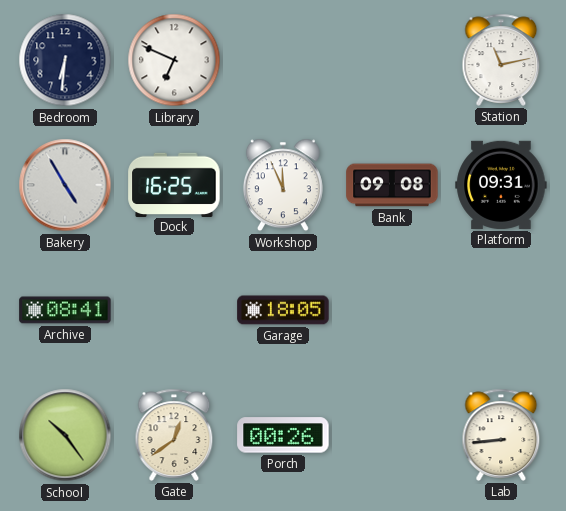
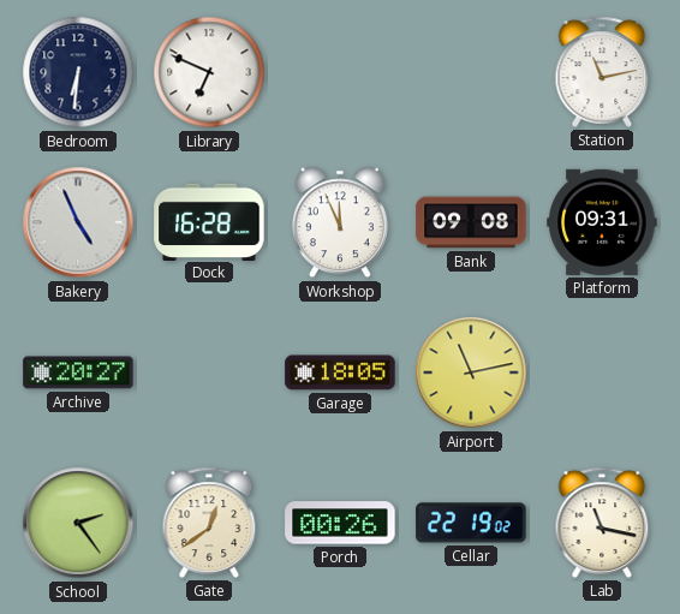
Bakery: 4:55 -> 4:56
Dock: 16:25 -> 16:28
Archive: 08:41 -> 20:27
Airport: none -> 11:13
School: 10:24 -> 2:24
Cellar: none -> 22:19
Lab: 8:44 -> 11:17
